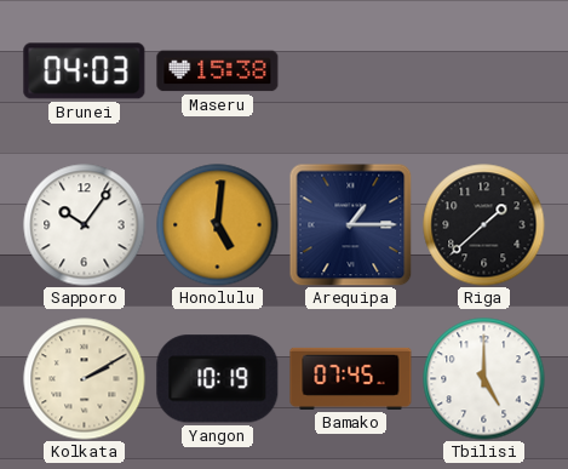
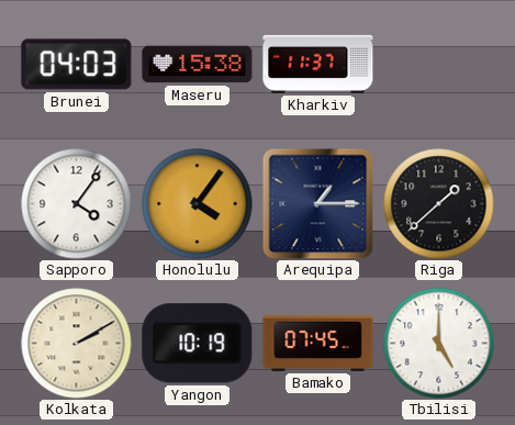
Kharkiv: none -> 11:37
Sapporo: 10:06 -> 4:06
Honolulu: 5:01 -> 4:06
